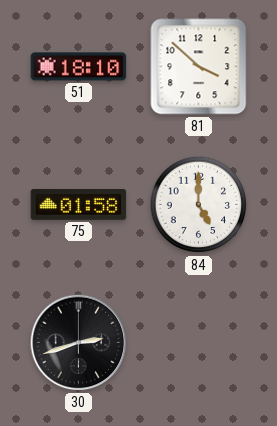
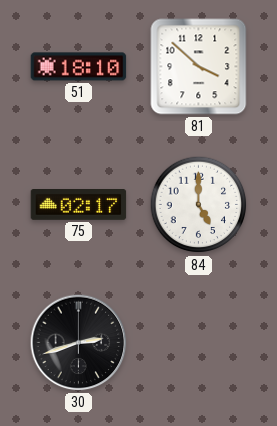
75: 01:58 -> 02:17
